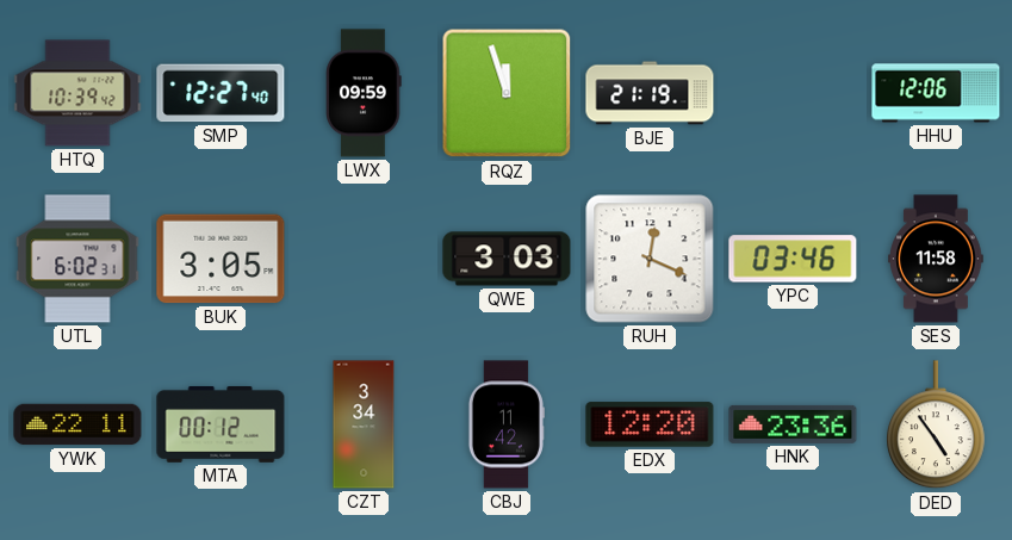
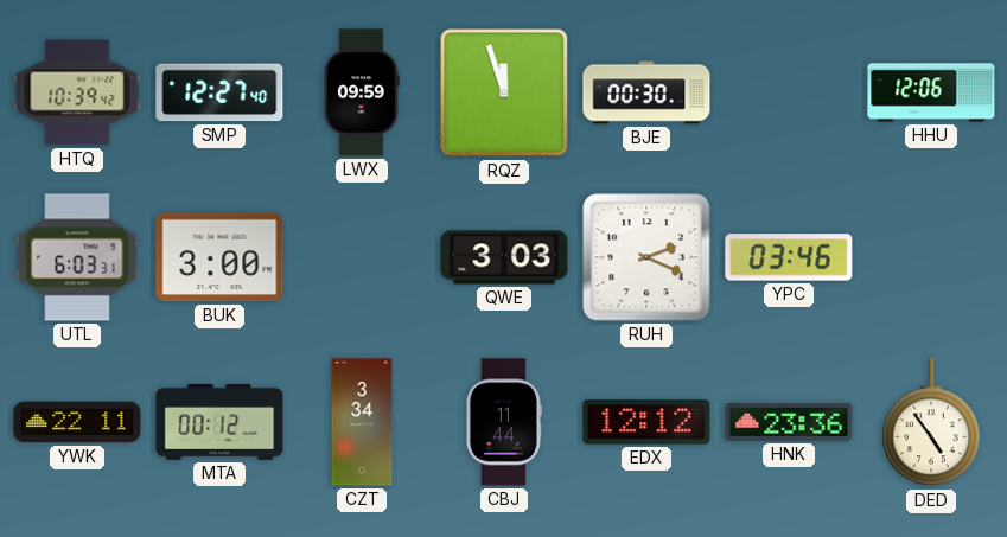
BJE: 21:19 -> 00:30
UTL: 6:02 -> 6:03
BUK: 3:05 -> 3:00
RUH: 12:19 -> 2:19
SES: 11:58 -> none
CBJ: 11:42 -> 11:44
EDX: 12:20 -> 12:12
